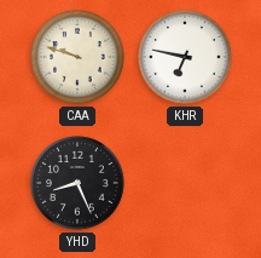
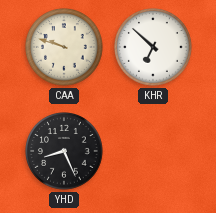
KHR: 6:47 -> 6:52
